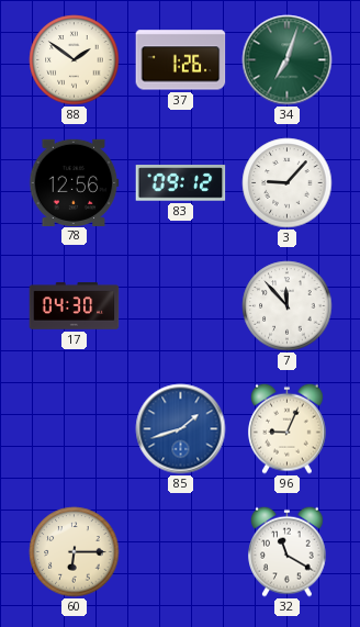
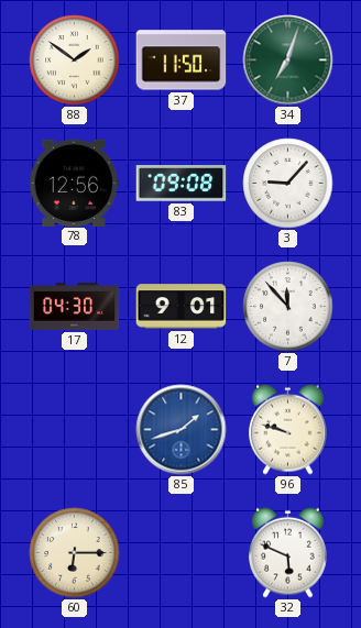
37: 1:26 -> 11:50
83: 09:12 -> 09:08
12: none -> 9:01
96: 9:04 -> 9:48
32: 11:20 -> 5:49
